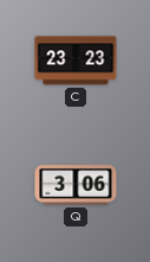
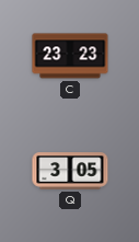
Q: 3:06 -> 3:05
